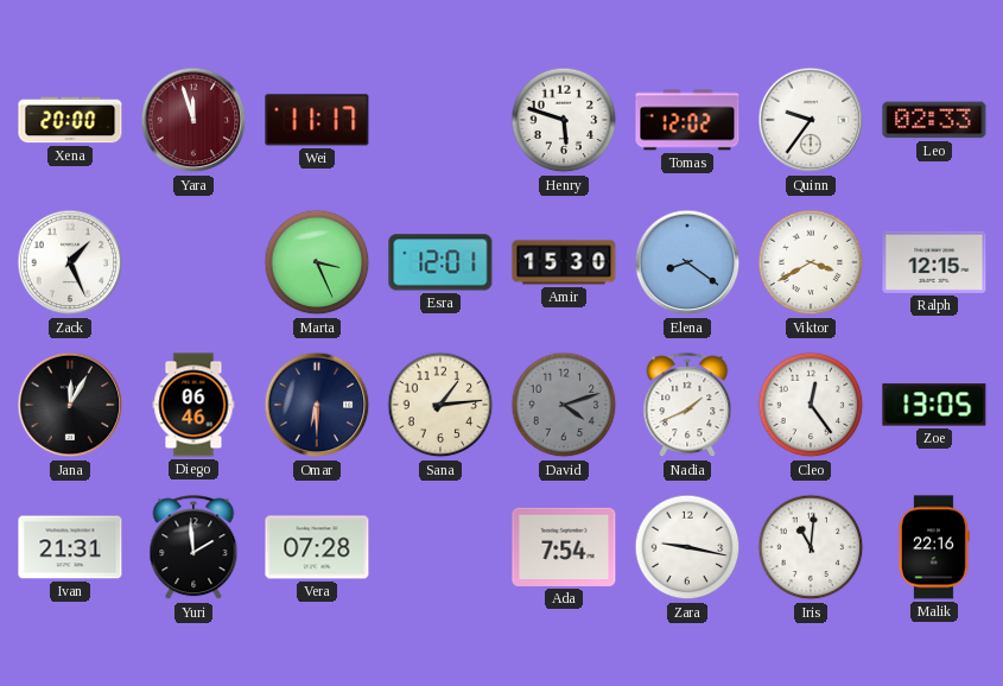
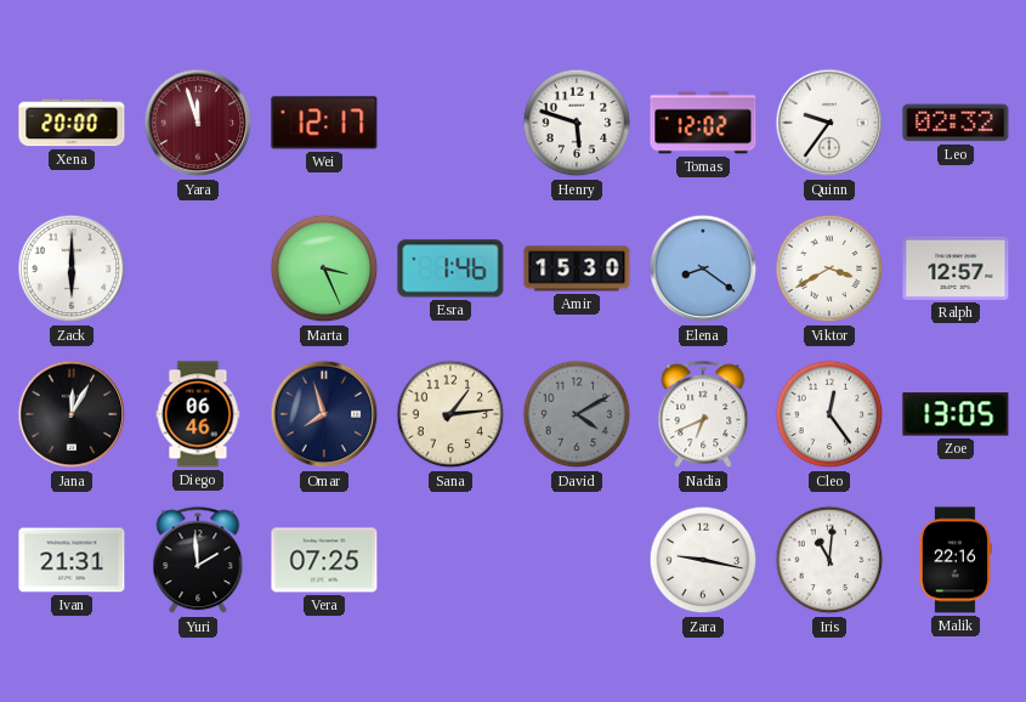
Wei: 11:17 -> 12:17
Leo: 02:33 -> 02:32
Zack: 1:26 -> 6:00
Esra: 12:01 -> 1:46
Ralph: 12:15 -> 12:57
Omar: 6:30 -> 7:57
David: 4:12 -> 4:10
Nadia: 1:41 -> 6:41
Vera: 07:28 -> 07:25
Ada: 7:54 -> none
